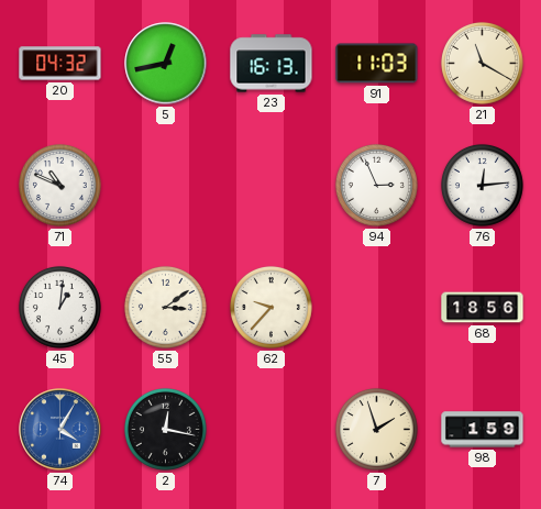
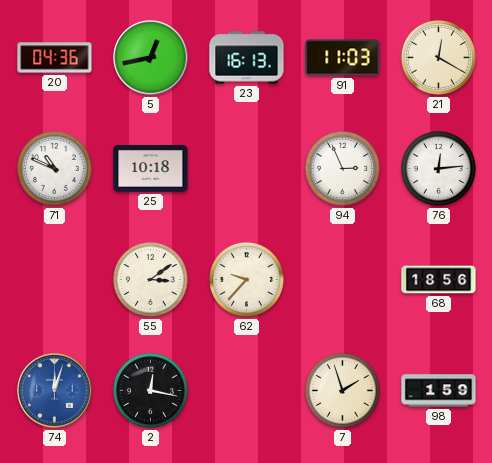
20: 04:32 -> 04:36
21: 11:20 -> 12:20
25: none -> 10:18
45: 1:01 -> none
74: 4:05 -> 12:03
